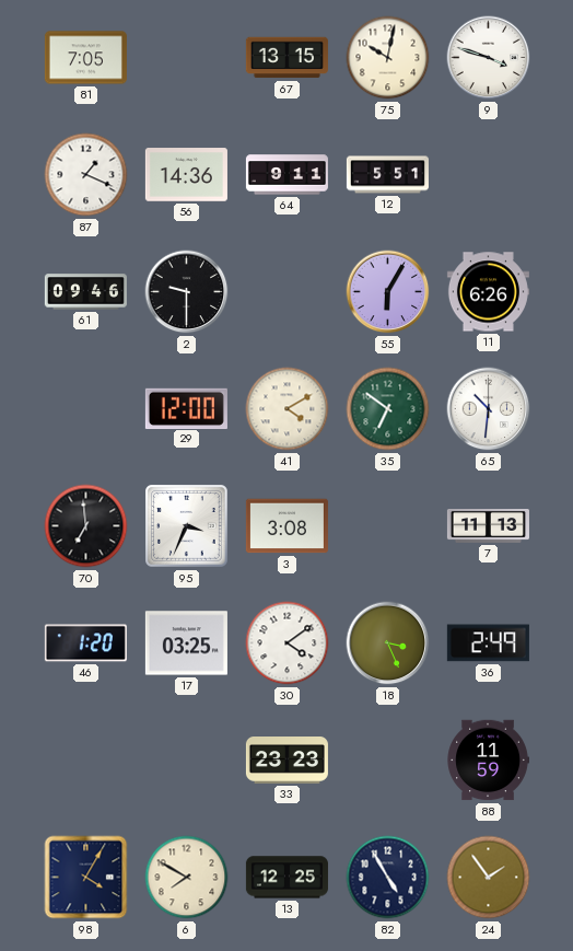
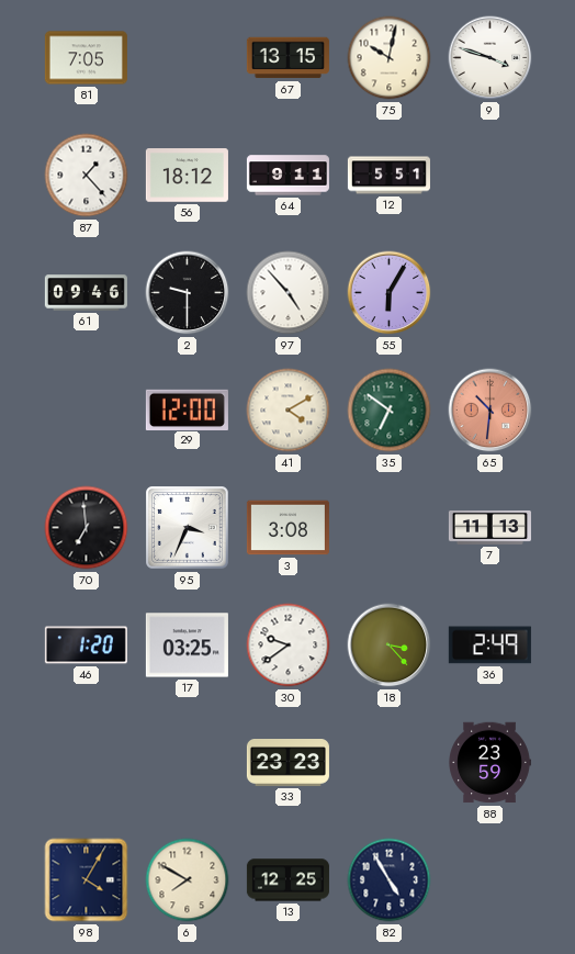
87: 1:19 -> 1:23
56: 14:36 -> 18:12
97: none -> 4:53
11: 6:26 -> none
65 dial: white -> salmon
30: 4:09 -> 9:39
18: 3:26 -> 3:23
88: 11:59 -> 23:59
24: 1:54 -> none
